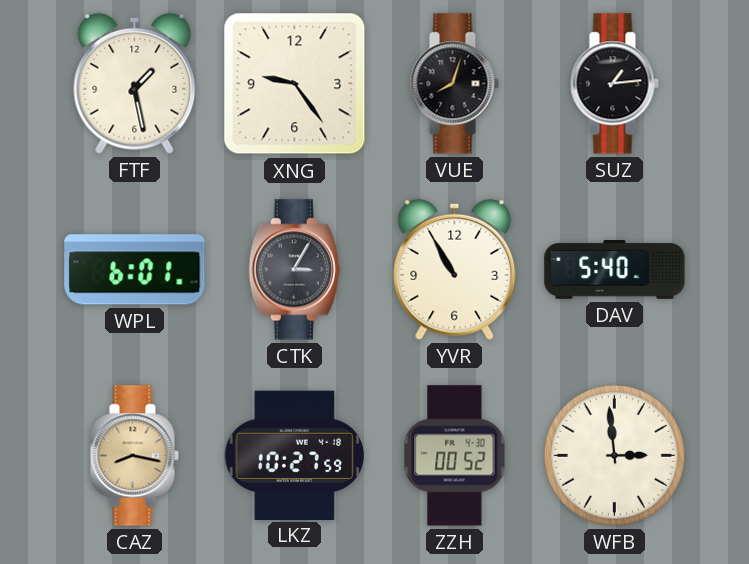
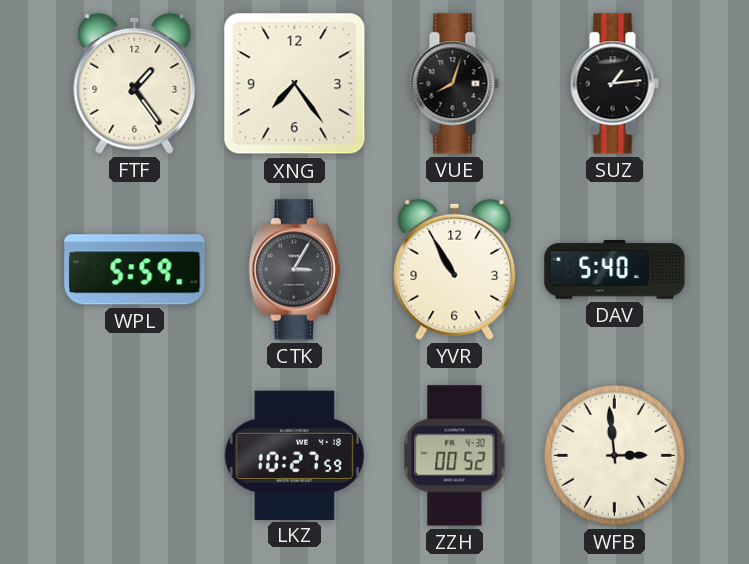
FTF: 1:28 -> 1:24
XNG: 9:24 -> 7:24
WPL: 6:01 -> 5:59
CAZ: 8:17 -> none
